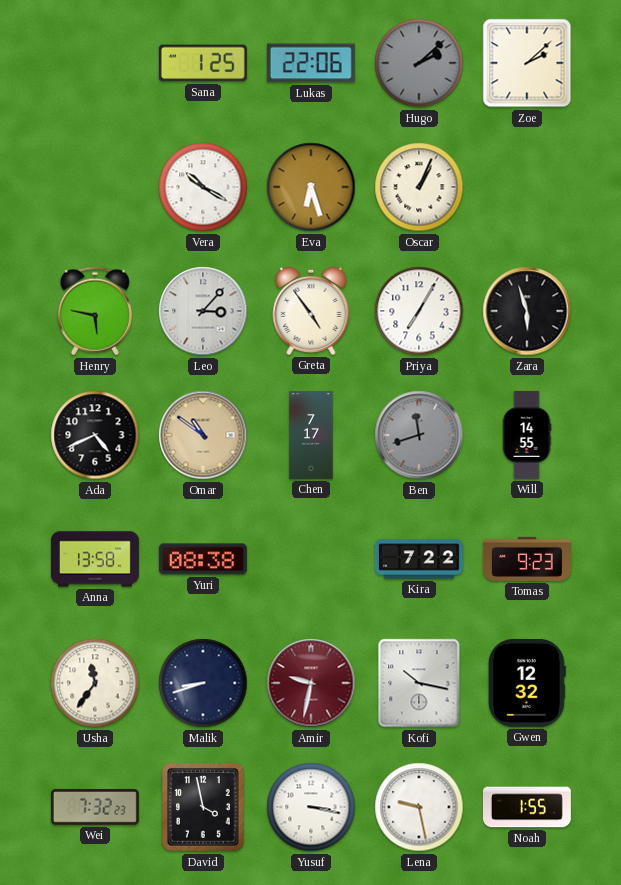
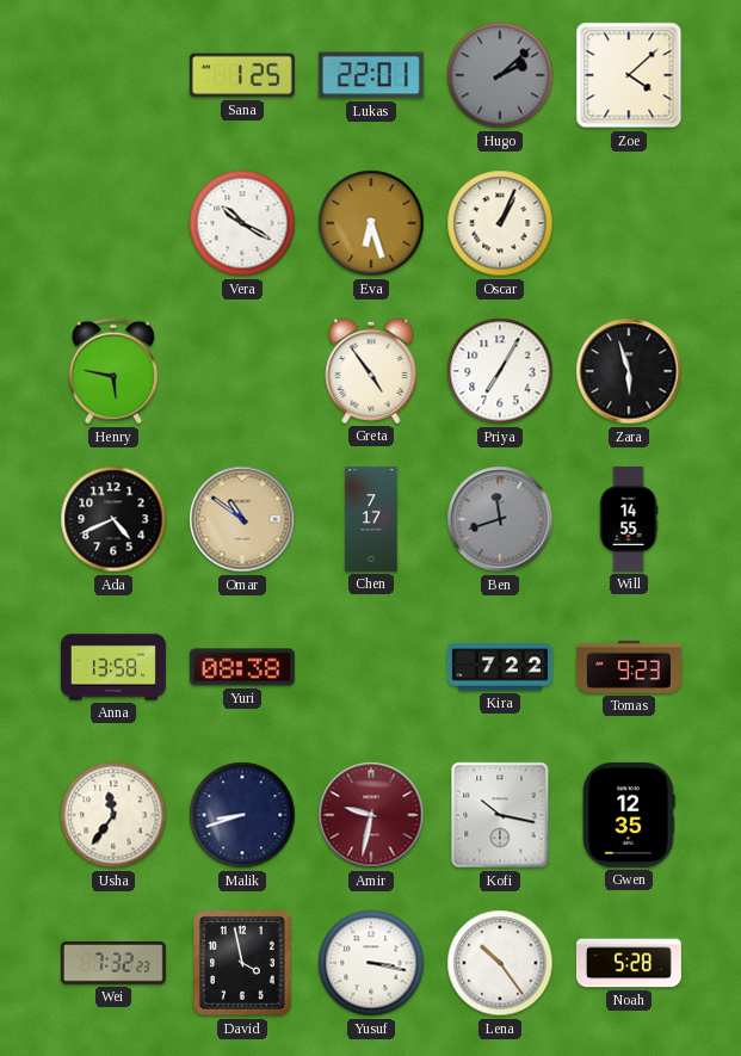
Lukas: 22:06 -> 22:01
Zoe: 2:08 -> 4:08
Leo: 3:07 -> none
Gwen: 12:32 -> 12:35
Lena: 9:28 -> 10:24
Noah: 1:55 -> 5:28
